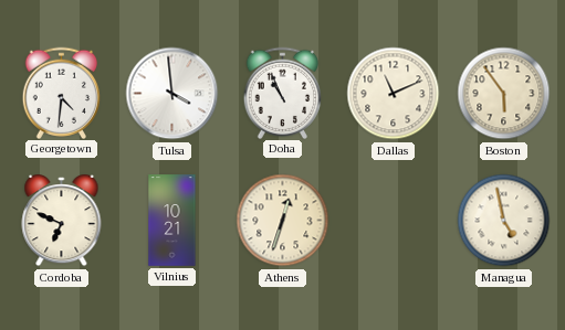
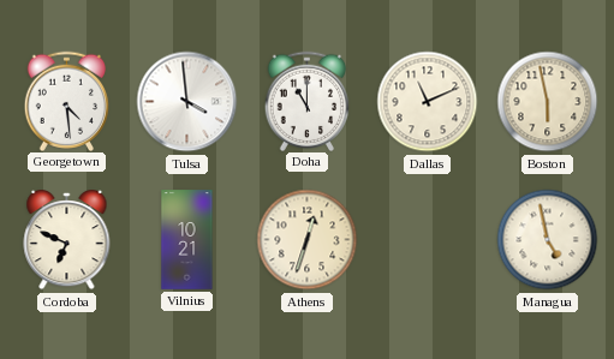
Georgetown: 4:31 -> 4:29
Doha: 10:56 -> 11:00
Boston: 5:54 -> 5:58
